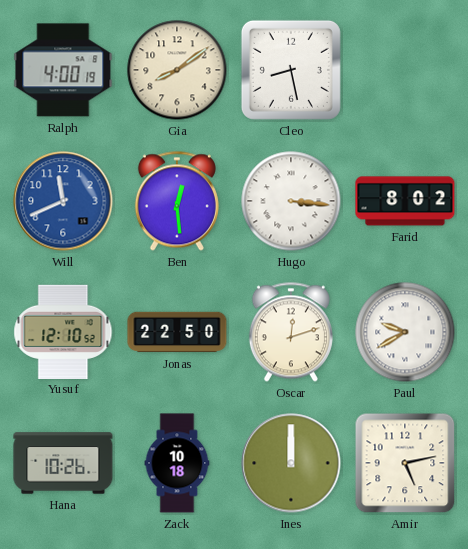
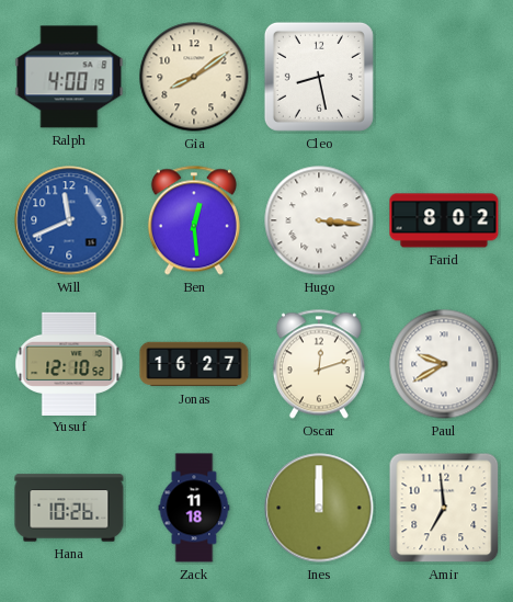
Jonas: 22:50 -> 16:27
Zack: 10:18 -> 11:18
Amir: 5:13 -> 6:59
